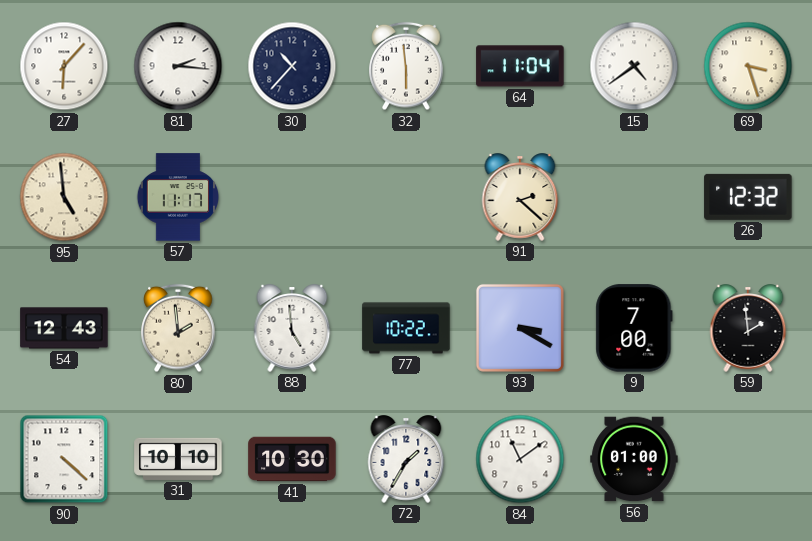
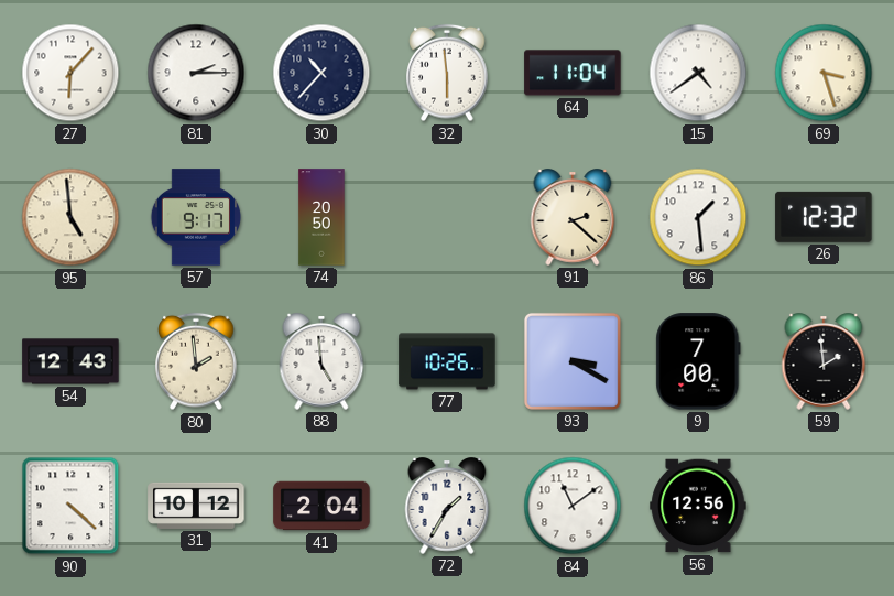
81: 2:16 -> 2:15
57: 11:17 -> 9:17
74: none -> 20:50
86: none -> 1:29
77: 10:22 -> 10:26
31: 10:10 -> 10:12
41: 10:30 -> 2:04
56: 01:00 -> 12:56
